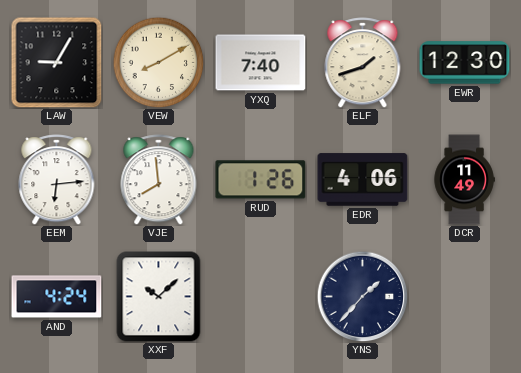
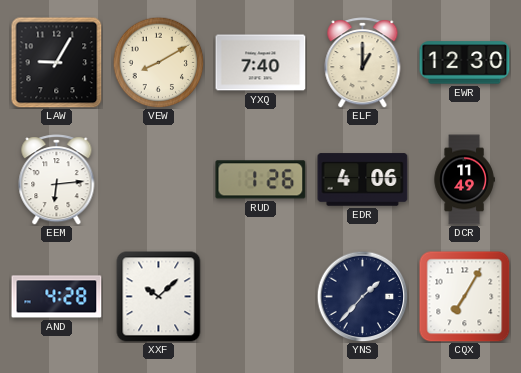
ELF: 1:42 -> 1:00
VJE: 7:59 -> none
AND: 4:24 -> 4:28
CQX: none -> 7:05
